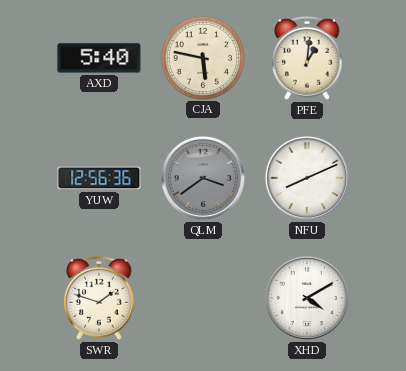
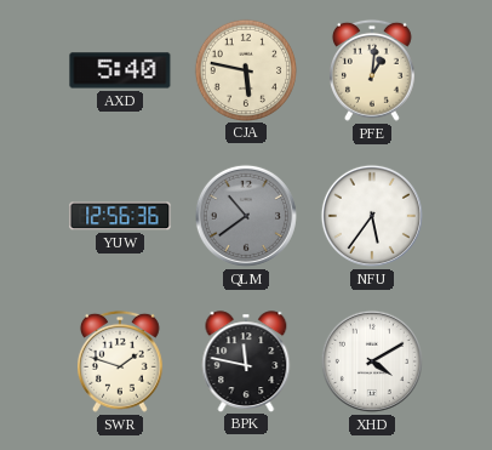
QLM: 3:39 -> 10:39
NFU: 8:11 -> 5:36
BPK: none -> 11:47
